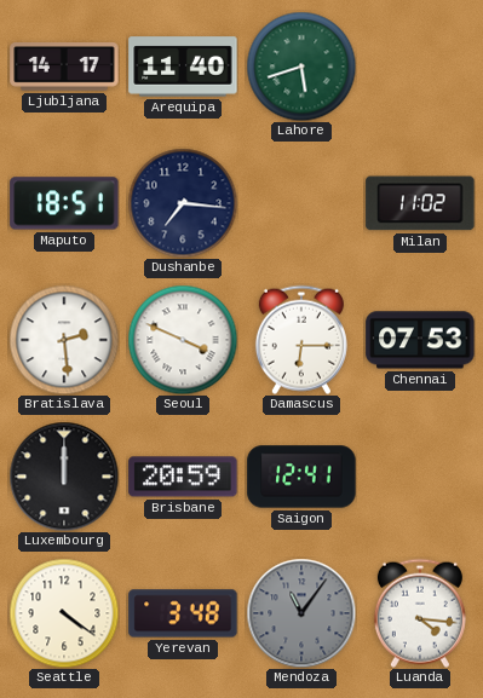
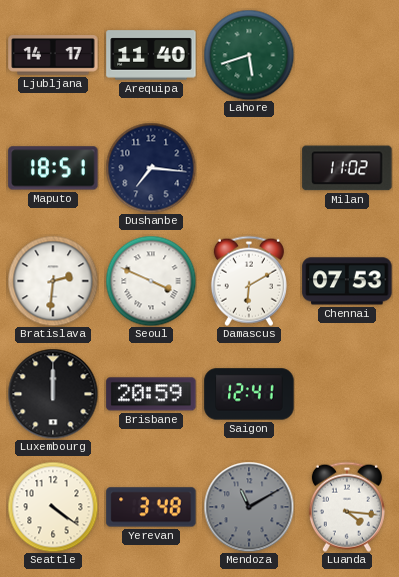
Bratislava: 2:29 -> 2:31
Damascus: 6:15 -> 6:10
Mendoza: 11:06 -> 11:10
